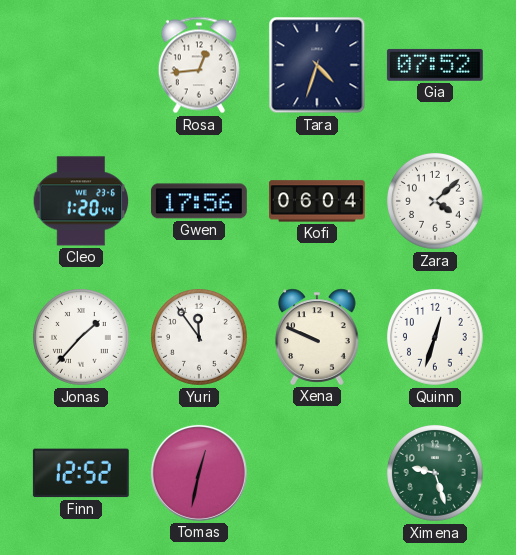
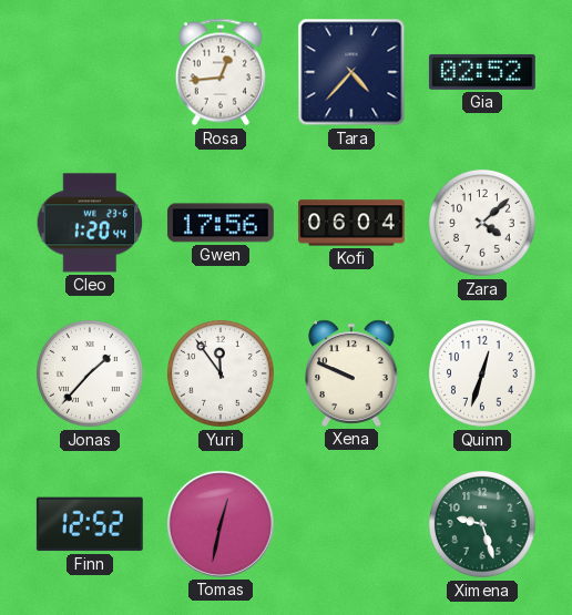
Tara: 4:33 -> 4:37
Gia: 07:52 -> 02:52
